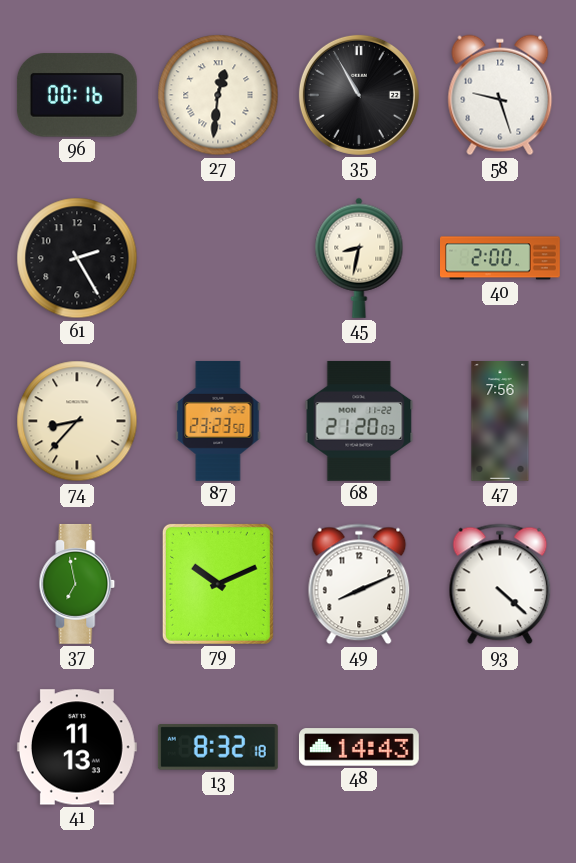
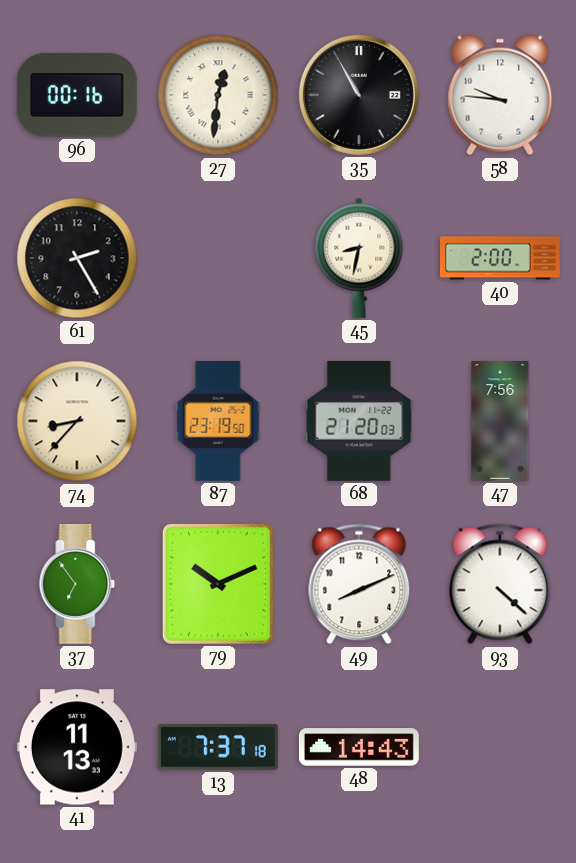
58: 9:27 -> 9:46
87: 23:23 -> 23:19
37: 6:58 -> 6:54
13: 8:32 -> 7:37
